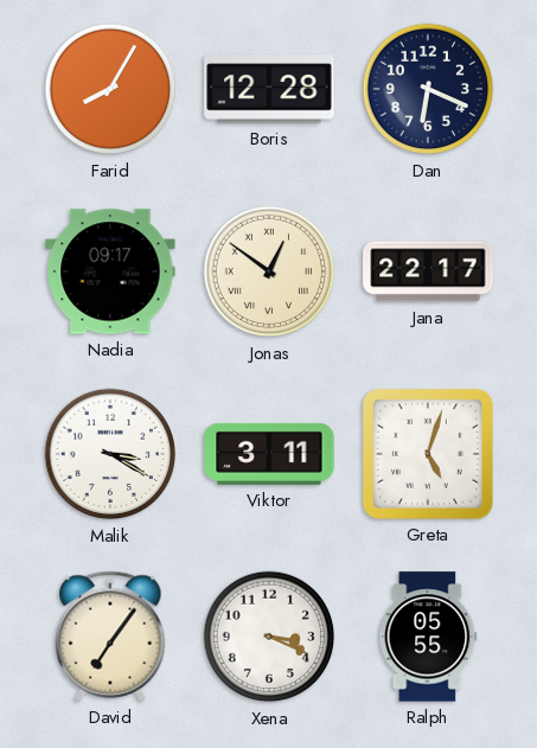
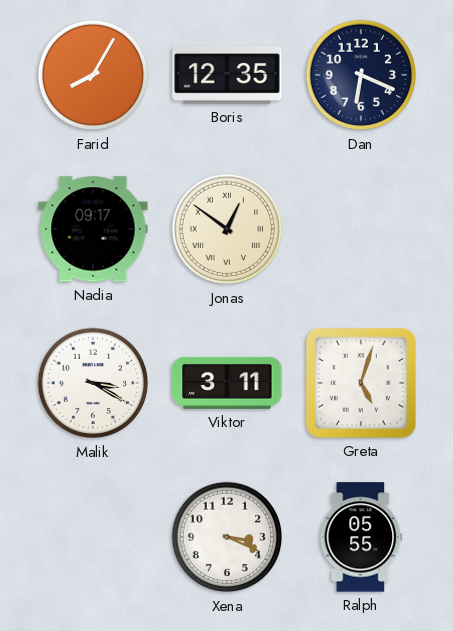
Boris: 12:28 -> 12:35
Jana: 22:17 -> none
David: 7:06 -> none
